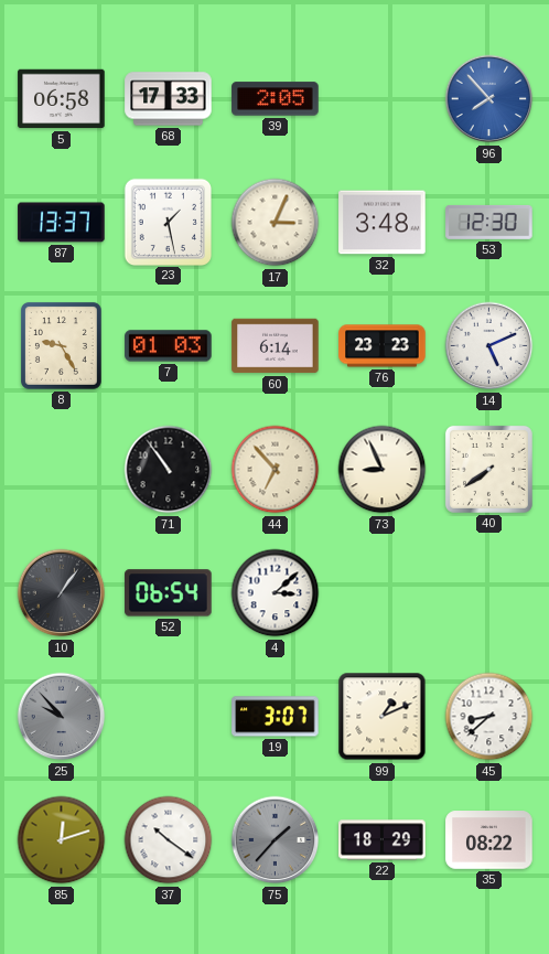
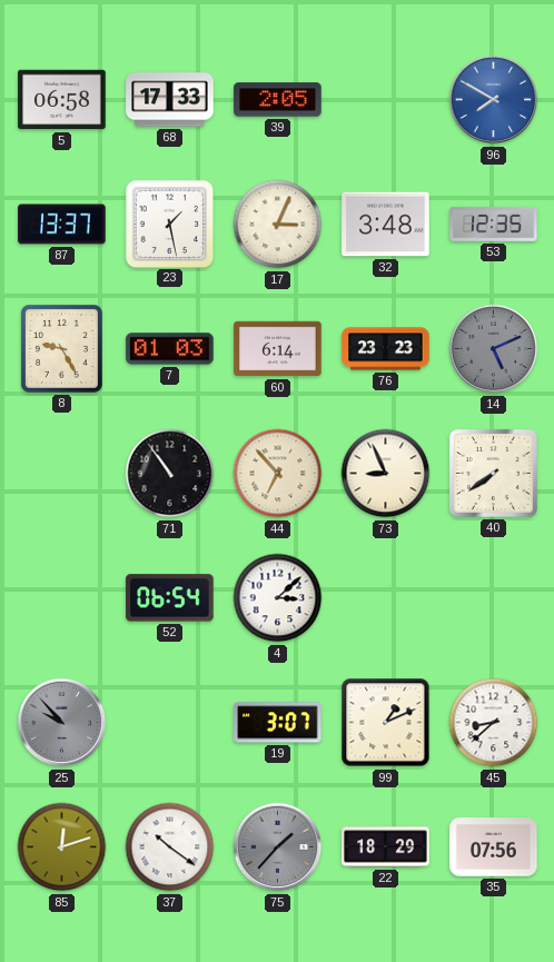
96: 7:53 -> 7:50
53: 12:30 -> 12:35
14 dial: white -> grey
10: 1:06 -> none
35: 08:22 -> 07:56
